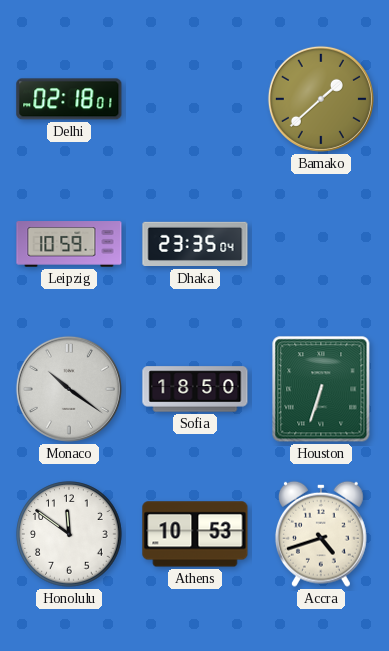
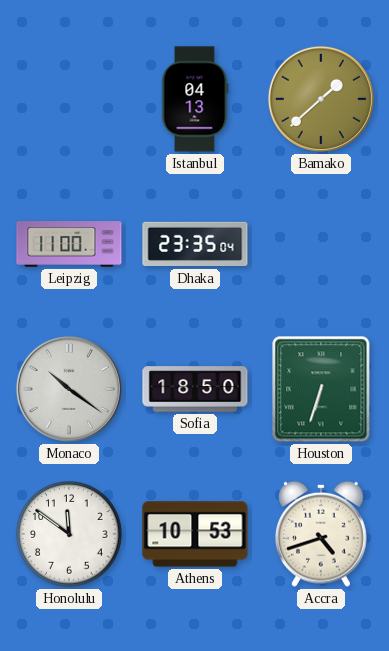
Delhi: 02:18 -> none
Istanbul: none -> 04:13
Leipzig: 10:59 -> 11:00
